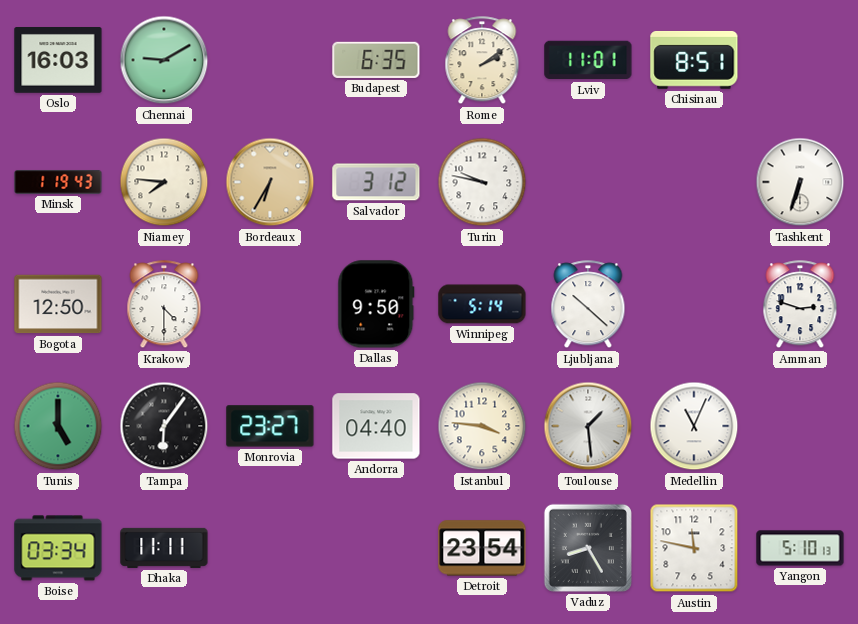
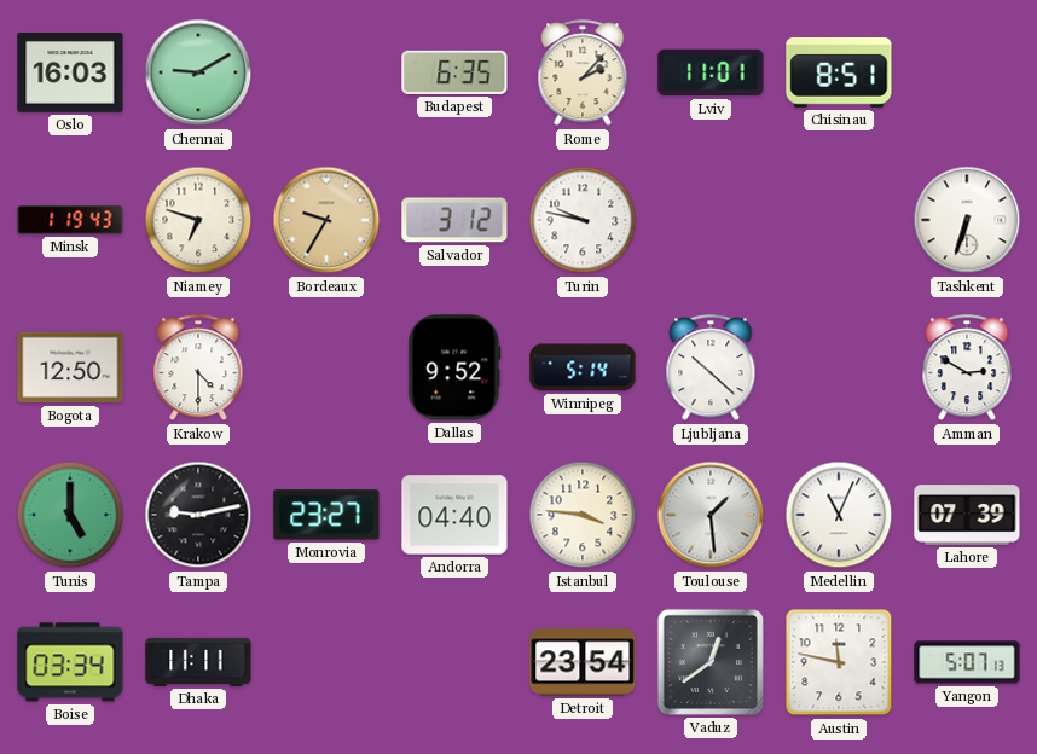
Rome: 2:09 -> 2:07
Niamey: 7:46 -> 6:48
Bordeaux: 6:35 -> 9:35
Dallas: 9:50 -> 9:52
Amman: 2:48 -> 2:50
Tampa: 6:06 -> 9:13
Lahore: none -> 07:39
Vaduz: 8:25 -> 12:39
Yangon: 5:10 -> 5:07
